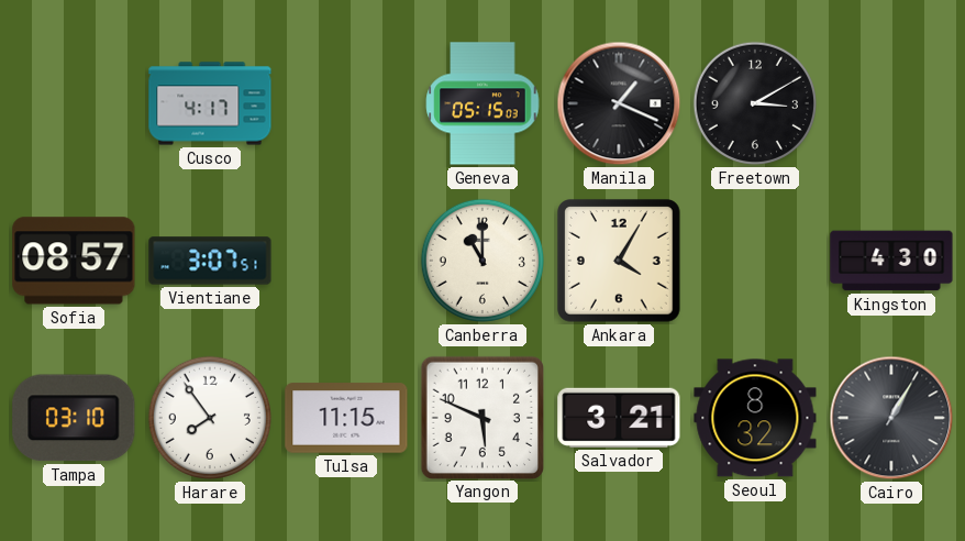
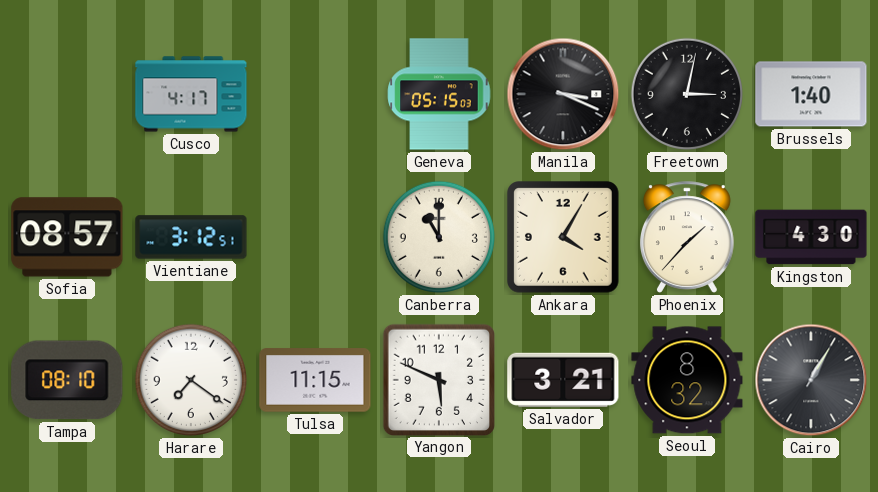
Manila: 1:19 -> 3:19
Freetown: 3:10 -> 3:02
Brussels: none -> 1:40
Vientiane: 3:07 -> 3:12
Phoenix: none -> 1:37
Tampa: 03:10 -> 08:10
Harare: 7:54 -> 7:21
